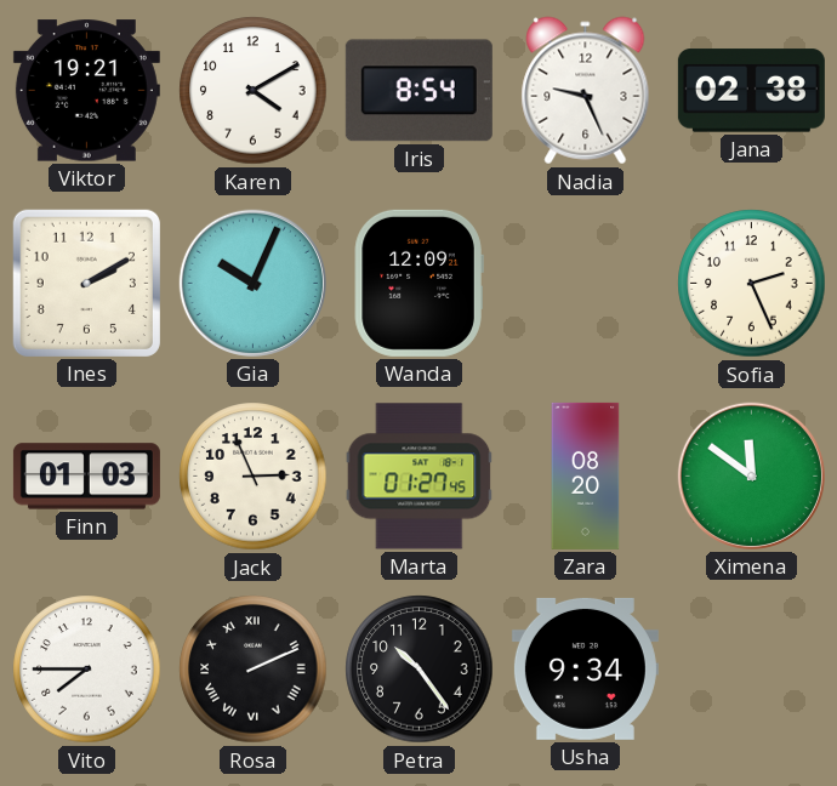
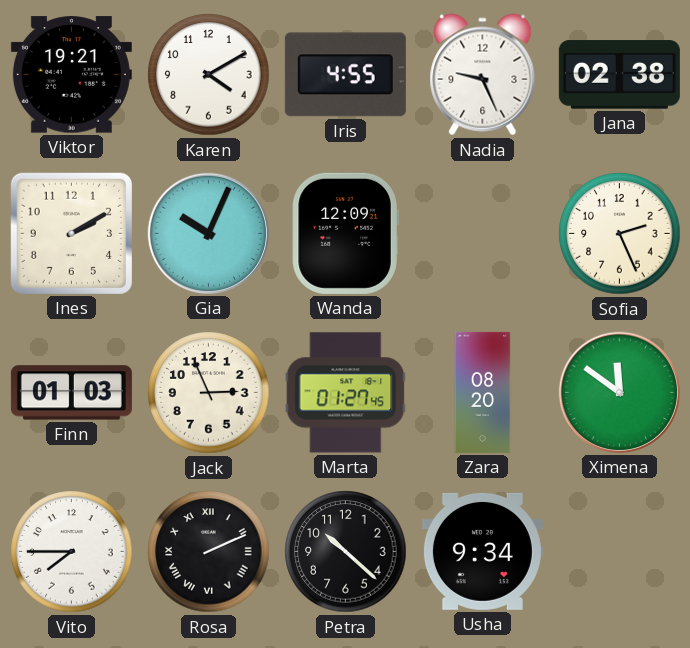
Iris: 8:54 -> 4:55
Petra: 10:24 -> 10:22
